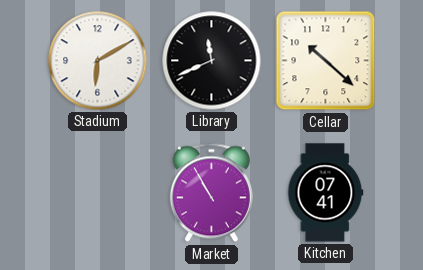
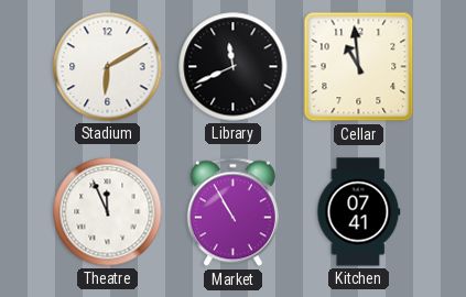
Cellar: 10:22 -> 10:59
Theatre: none -> 11:56
